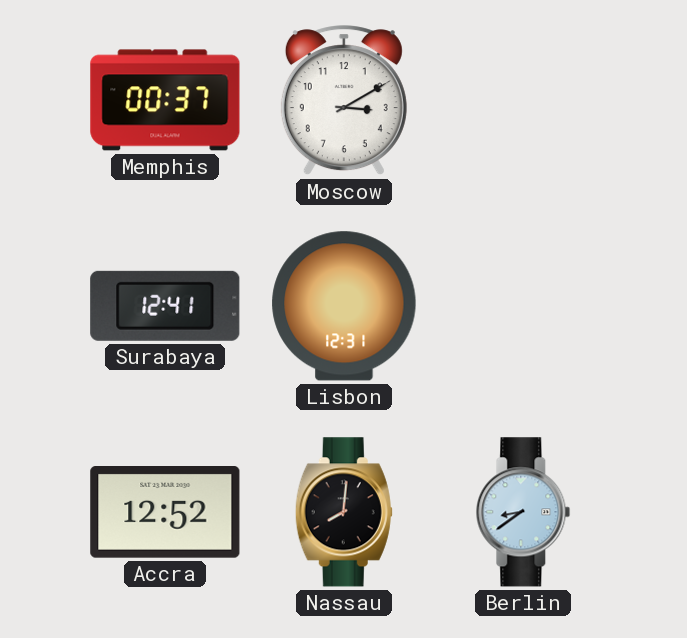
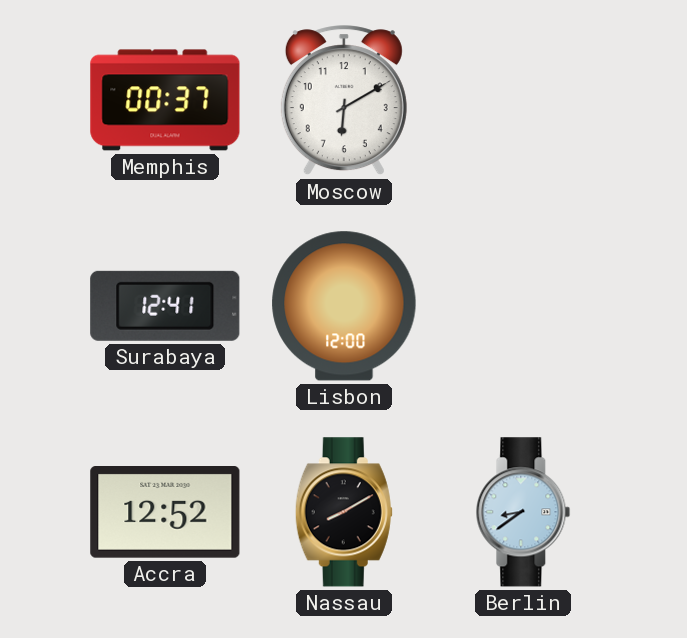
Moscow: 3:10 -> 6:10
Lisbon: 12:31 -> 12:00
Nassau: 8:01 -> 8:10
